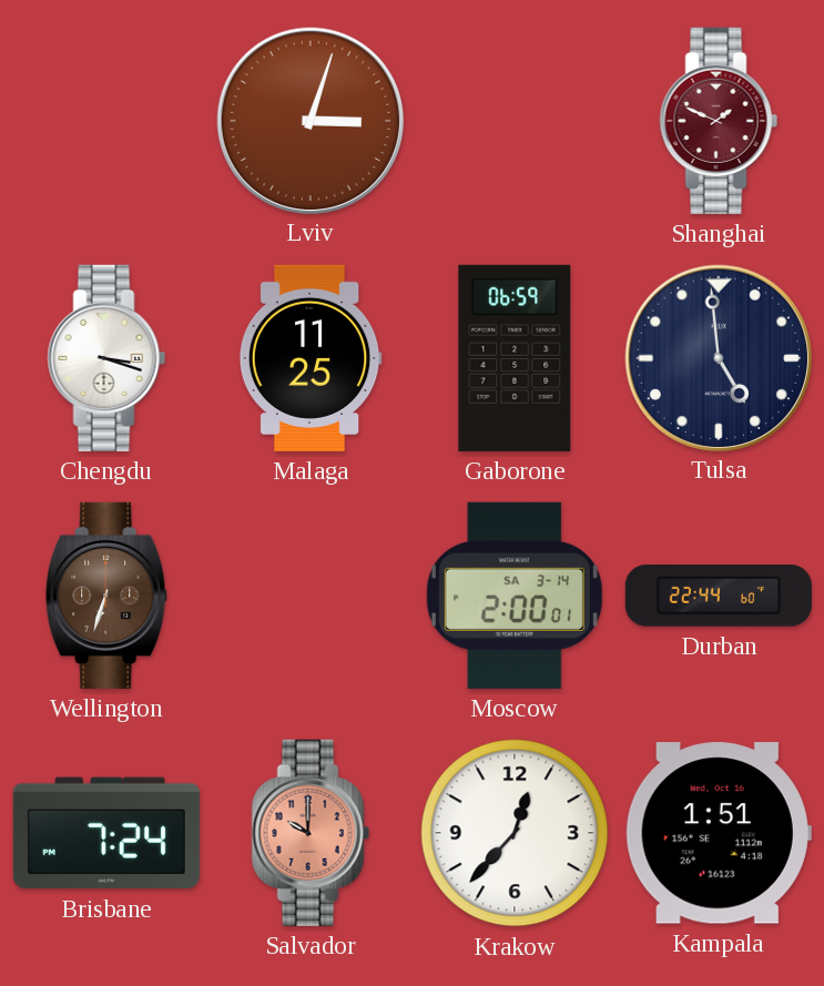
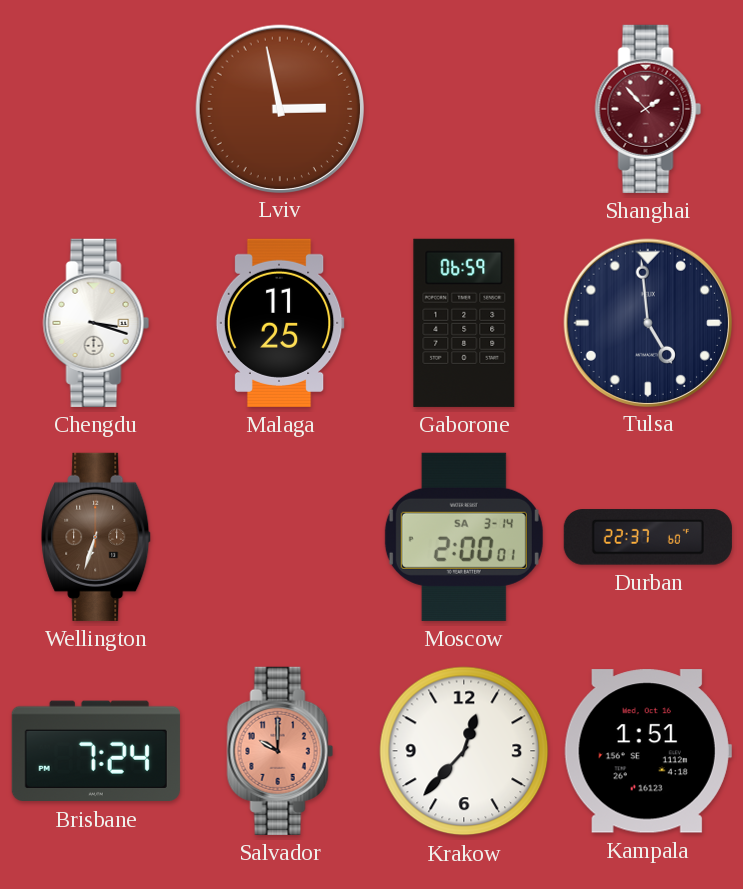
Lviv: 3:03 -> 2:58
Shanghai: 1:49 -> 1:53
Durban: 22:44 -> 22:37
